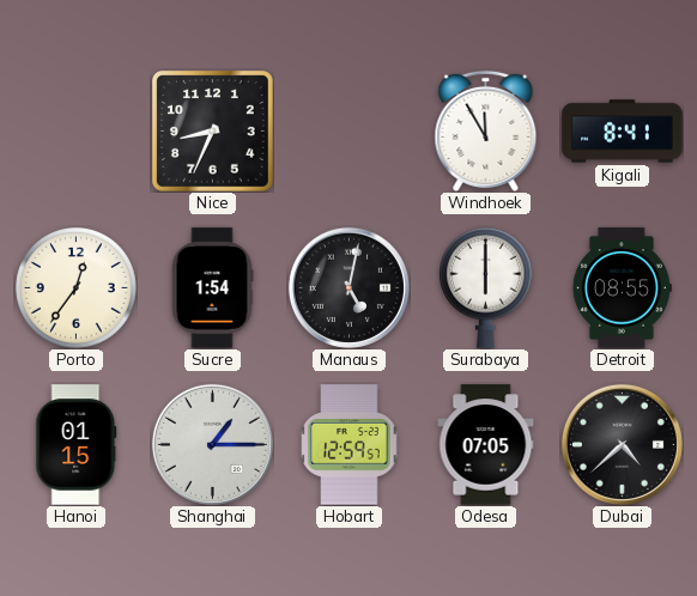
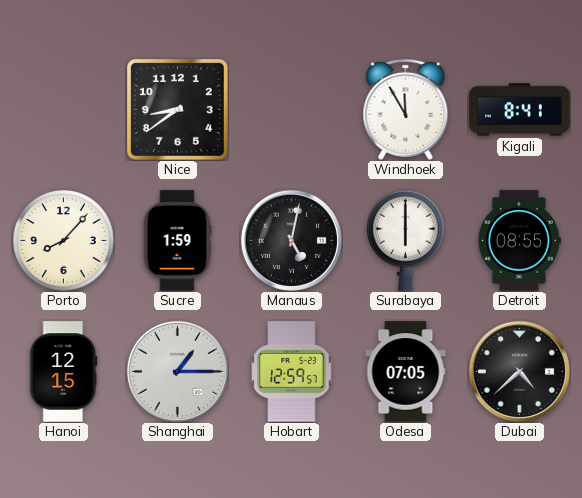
Nice: 8:34 -> 8:39
Porto: 12:36 -> 8:07
Sucre: 1:54 -> 1:59
Hanoi: 01:15 -> 12:15
